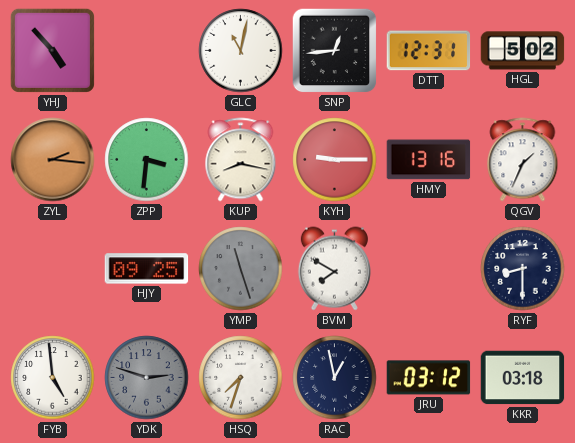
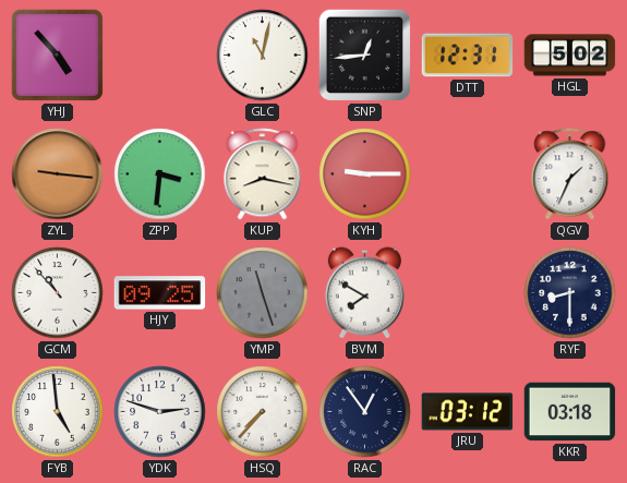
ZYL: 2:16 -> 9:16
HMY: 13:16 -> none
GCM: none -> 10:53
YDK dial: grey -> white
HSQ: 7:33 -> 7:37
RAC: 12:58 -> 12:54
